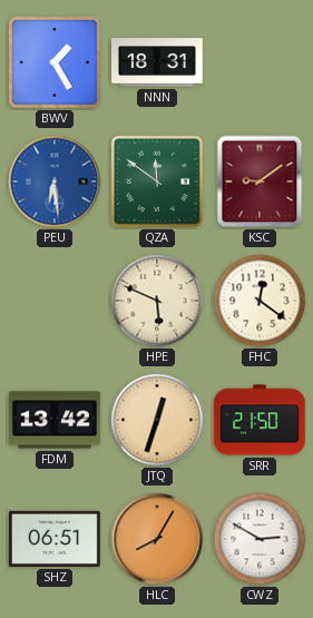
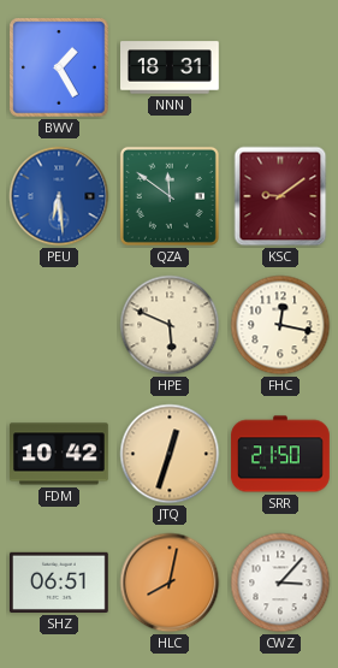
FHC: 12:21 -> 12:17
FDM: 13:42 -> 10:42
HLC: 8:05 -> 8:02
CWZ: 2:50 -> 3:07
